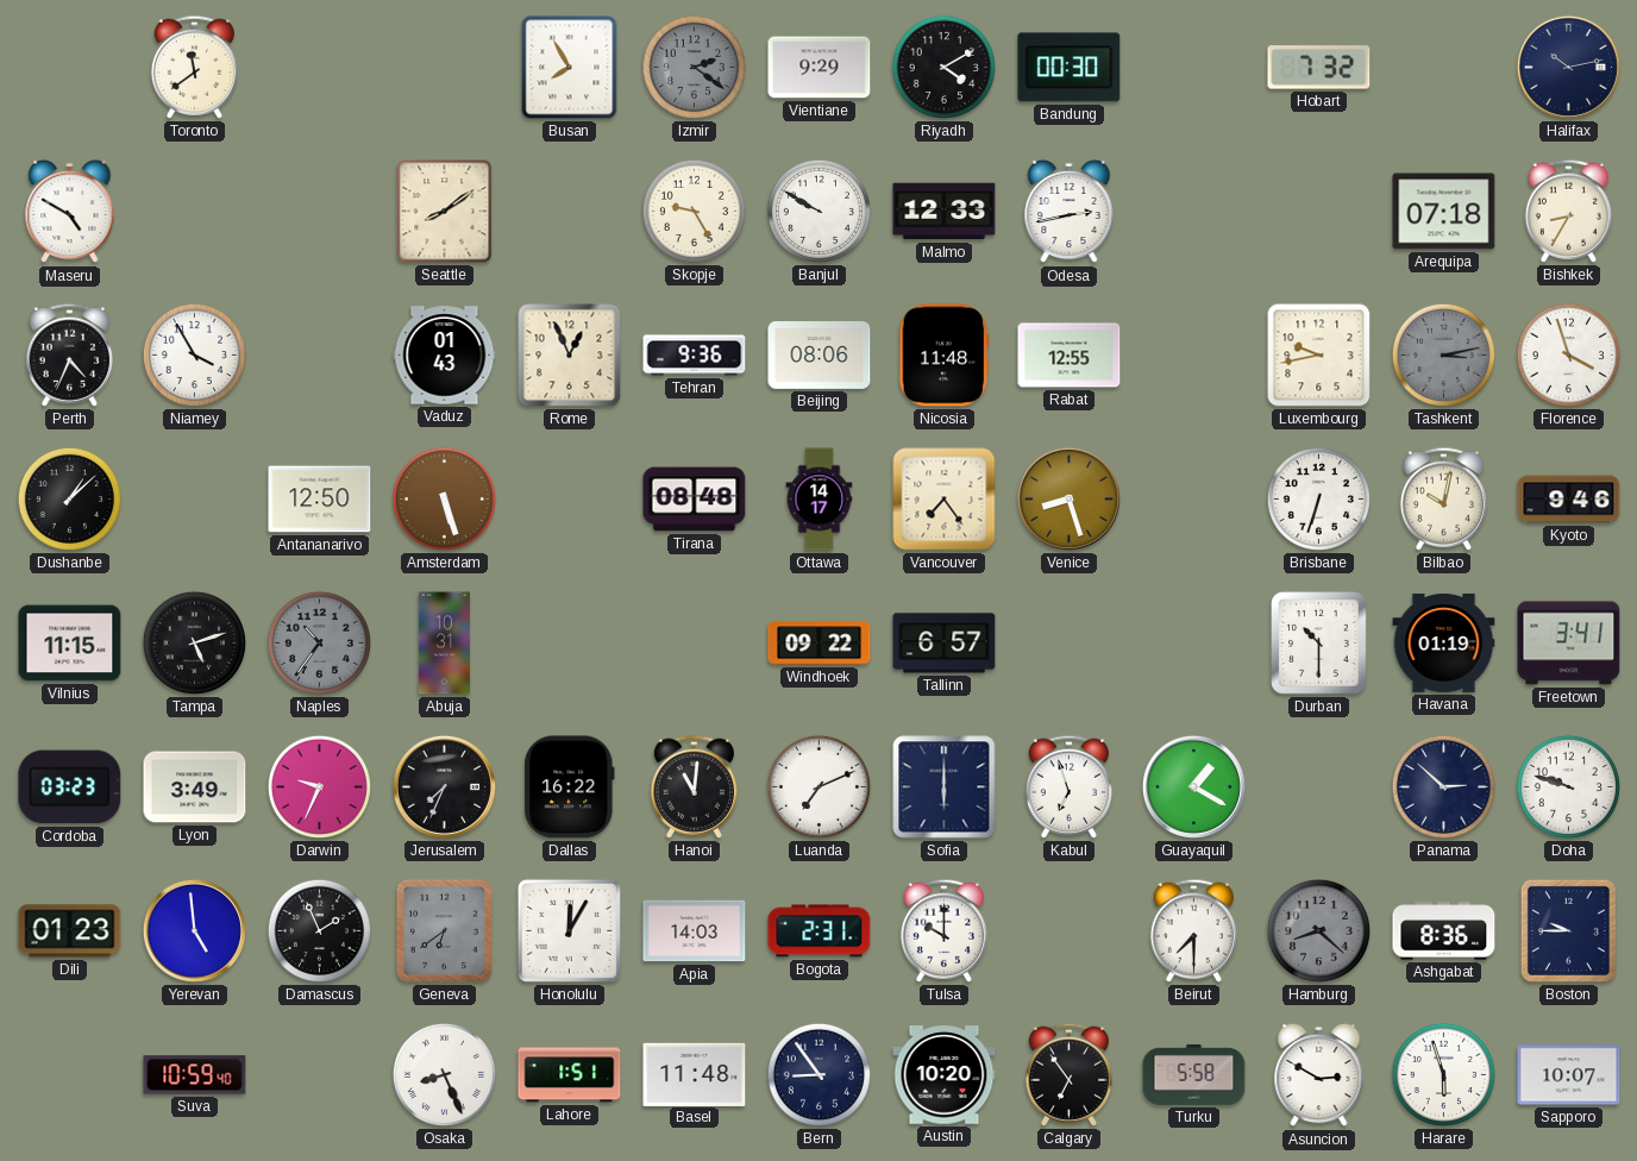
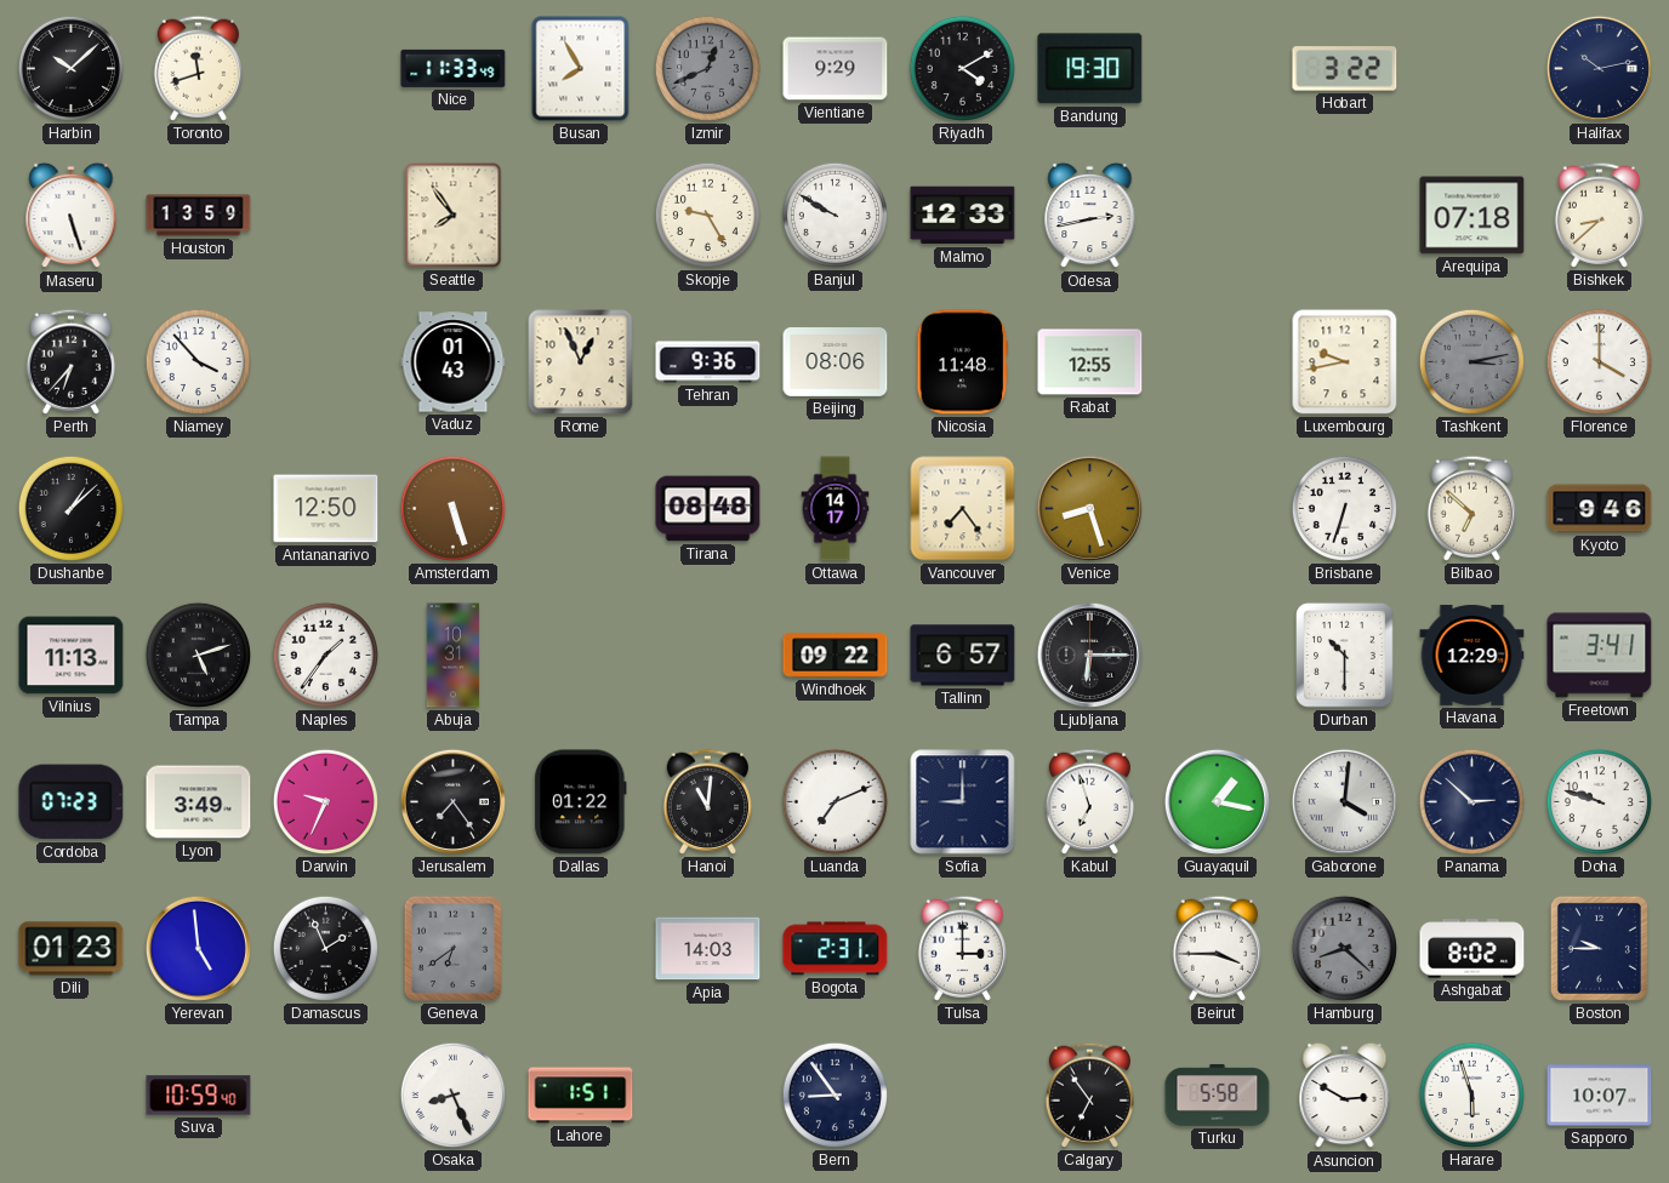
Harbin: none -> 10:08
Toronto: 11:39 -> 11:42
Nice: none -> 11:33
Izmir: 2:21 -> 12:41
Bandung: 00:30 -> 19:30
Hobart: 7:32 -> 3:22
Maseru: 4:50 -> 5:27
Houston: none -> 13:59
Seattle: 8:09 -> 7:54
Bishkek: 8:35 -> 8:38
Perth: 4:34 -> 6:37
Niamey: 3:55 -> 3:53
Florence: 3:57 -> 4:00
Bilbao: 10:02 -> 6:52
Vilnius: 11:15 -> 11:13
Naples: 10:36 -> 1:36
Naples dial: grey -> white
Ljubljana: none -> 6:15
Havana: 01:19 -> 12:29
Cordoba: 03:23 -> 07:23
Jerusalem: 7:34 -> 7:24
Dallas: 16:22 -> 01:22
Sofia: 6:00 -> 9:00
Guayaquil: 1:20 -> 1:17
Gaborone: none -> 4:01
Honolulu: 12:05 -> none
Tulsa: 10:00 -> 3:00
Beirut: 7:30 -> 3:45
Ashgabat: 8:36 -> 8:02
Basel: 11:48 -> none
Austin: 10:20 -> none
